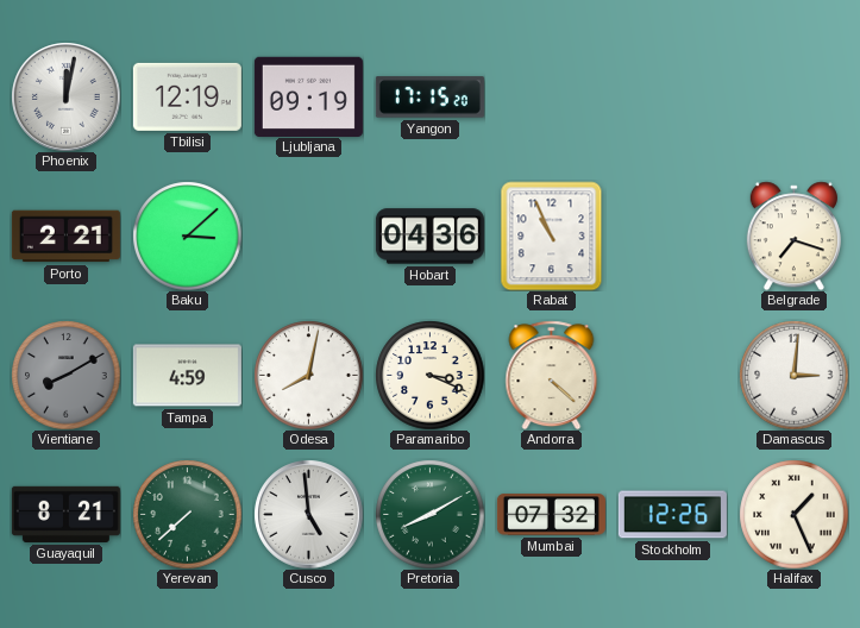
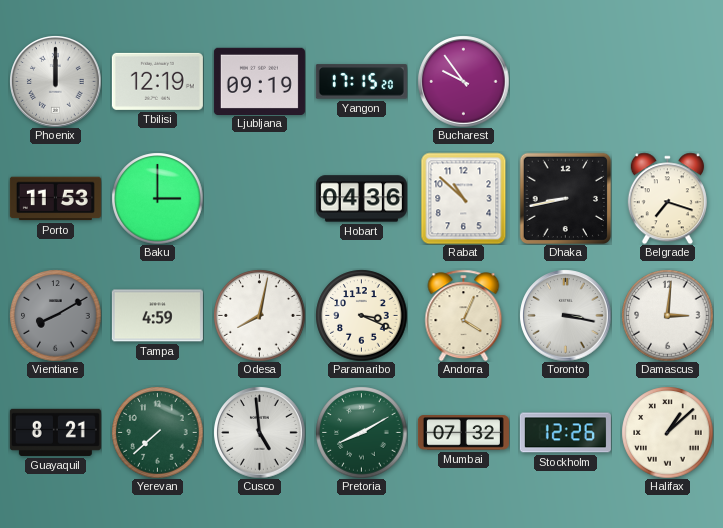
Phoenix: 12:02 -> 12:00
Bucharest: none -> 9:54
Porto: 2:21 -> 11:53
Baku: 3:08 -> 3:00
Rabat: 10:56 -> 10:52
Dhaka: none -> 8:43
Andorra: 4:22 -> 4:04
Toronto: none -> 3:17
Halifax: 1:26 -> 1:08
